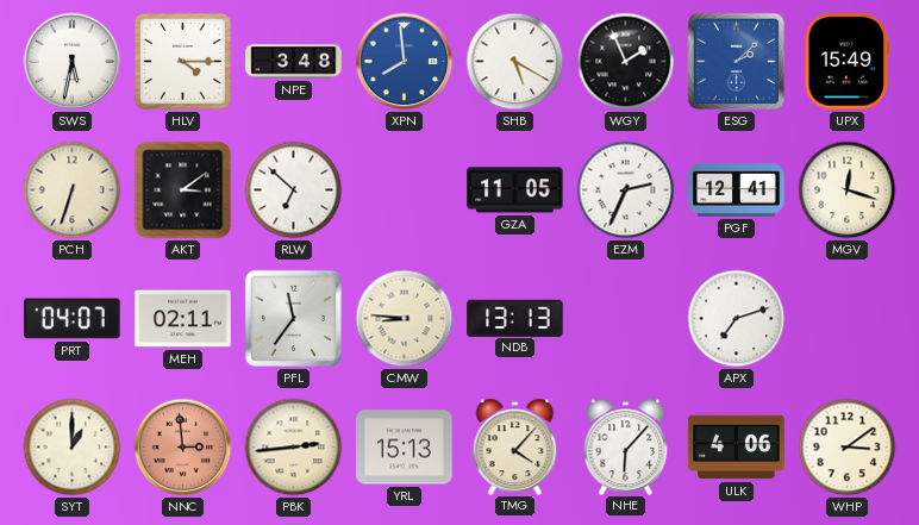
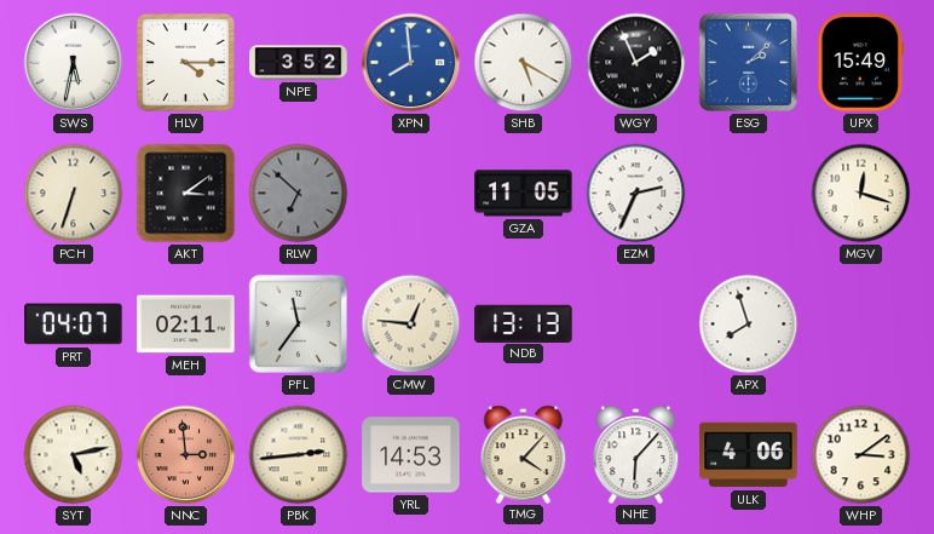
NPE: 3:48 -> 3:52
RLW dial: white -> grey
PGF: 12:41 -> none
CMW: 8:46 -> 12:46
APX: 7:12 -> 7:57
SYT: 1:00 -> 5:13
YRL: 15:13 -> 14:53
